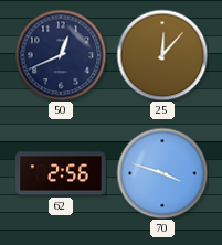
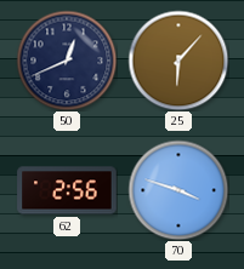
25: 12:07 -> 6:07
